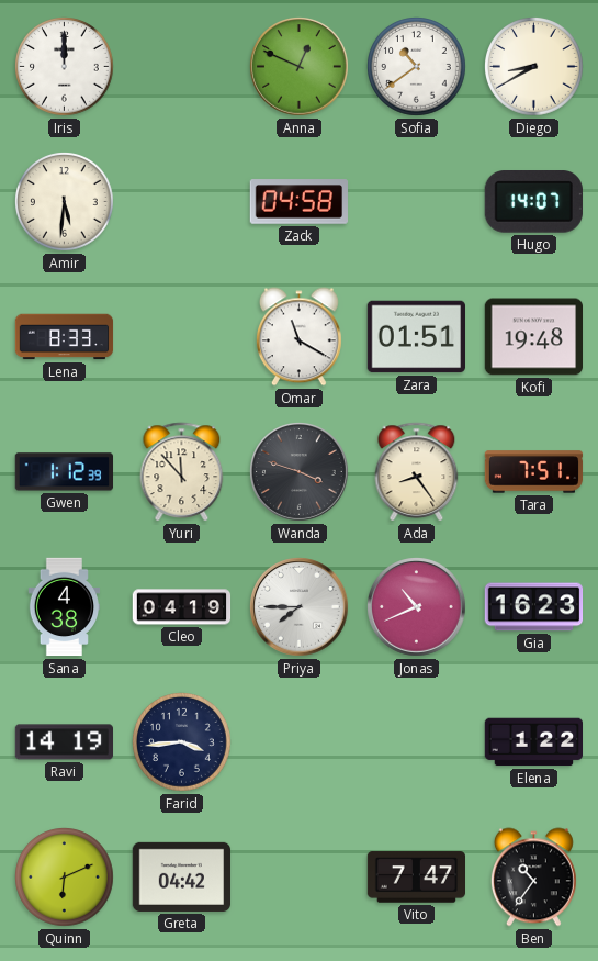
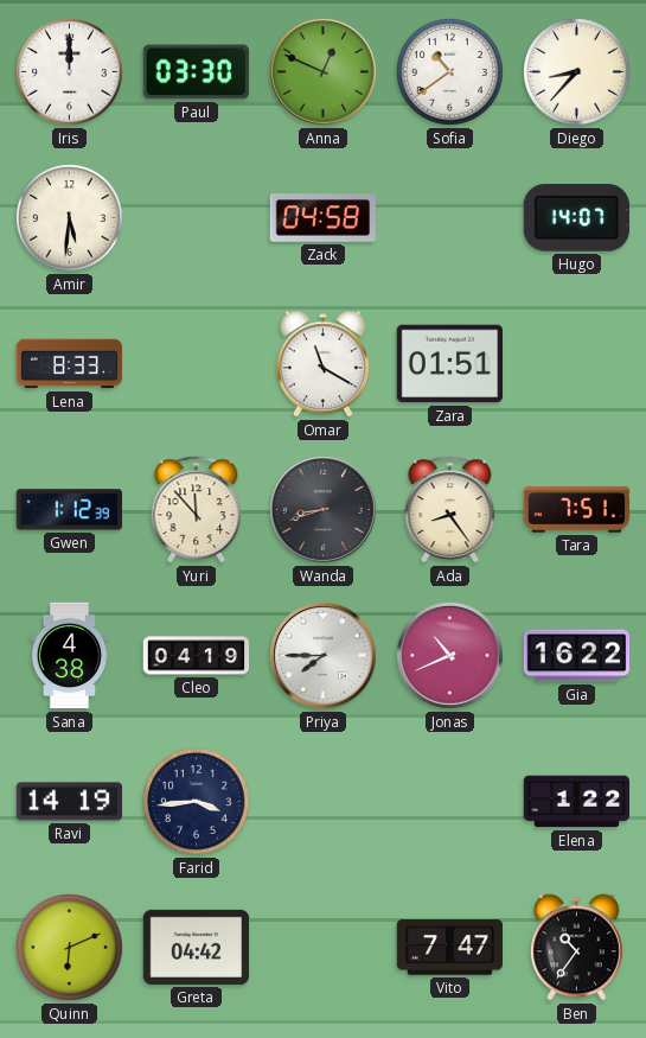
Paul: none -> 03:30
Diego: 8:40 -> 8:37
Kofi: 19:48 -> none
Wanda: 3:48 -> 8:42
Gia: 16:23 -> 16:22
